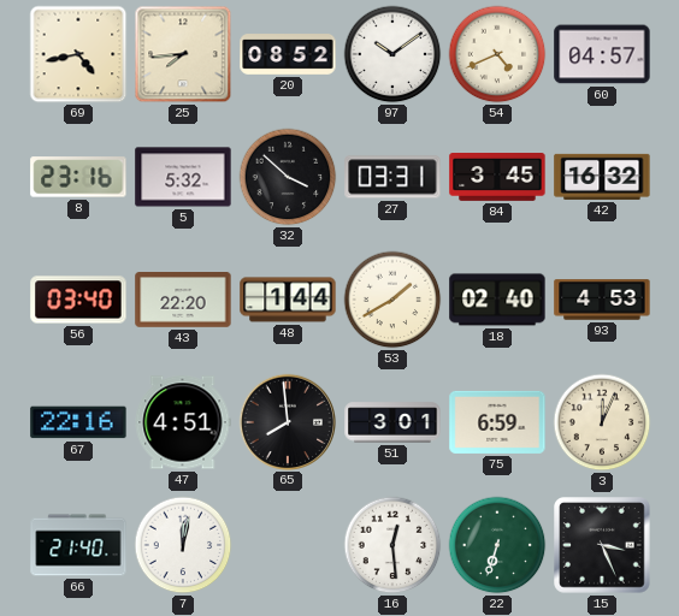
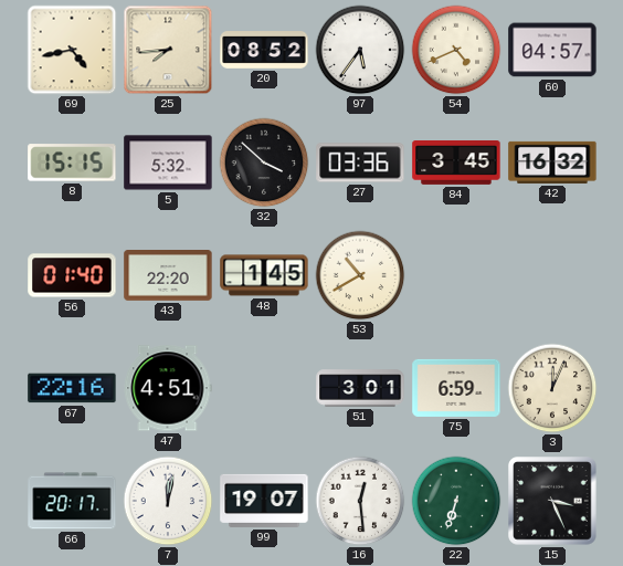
97: 10:09 -> 5:36
8: 23:16 -> 15:15
27: 03:31 -> 03:36
56: 03:40 -> 01:40
48: 1:44 -> 1:45
53: 1:40 -> 10:40
18: 02:40 -> none
93: 4:53 -> none
65: 7:59 -> none
66: 21:40 -> 20:17
99: none -> 19:07
